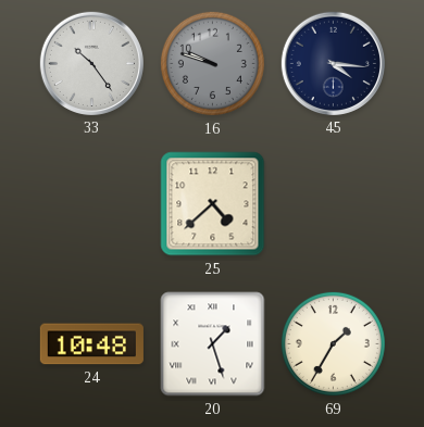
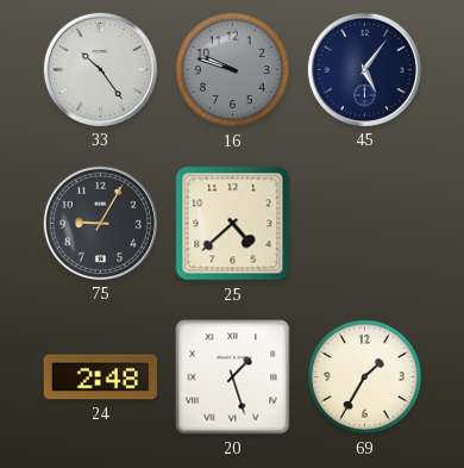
45: 4:16 -> 5:06
75: none -> 9:05
24: 10:48 -> 2:48
